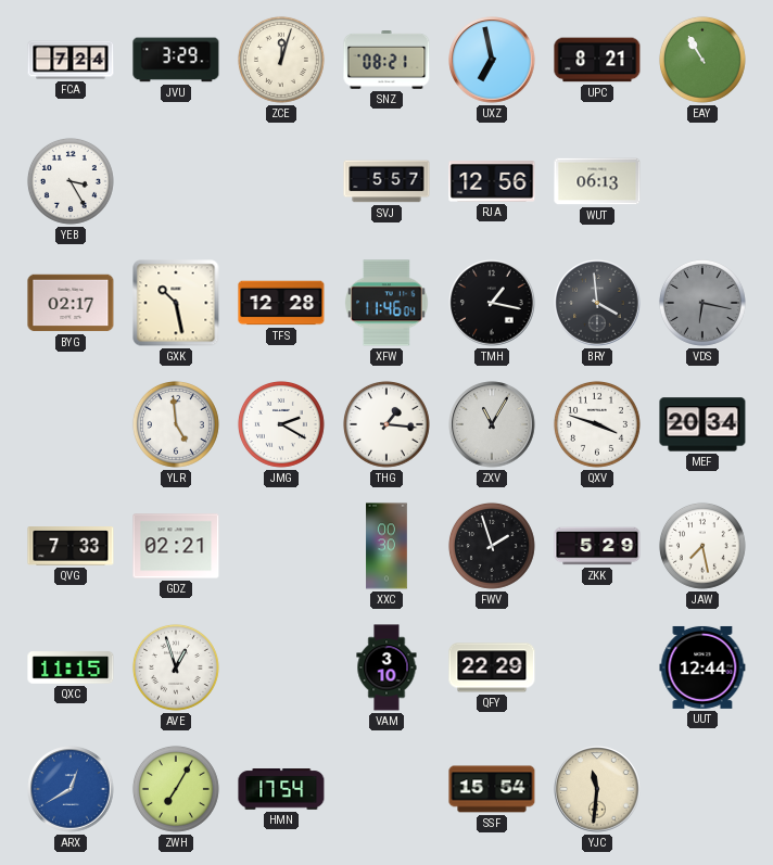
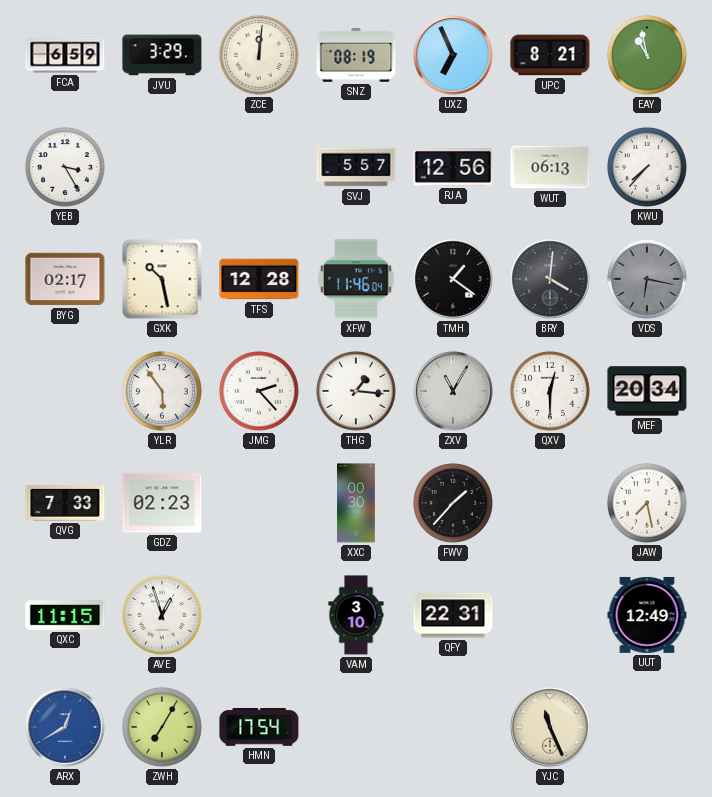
FCA: 7:24 -> 6:59
ZCE: 12:03 -> 12:01
SNZ: 08:21 -> 08:19
UXZ: 6:58 -> 6:56
EAY: 10:55 -> 10:58
KWU: none -> 7:37
TMH: 1:17 -> 1:21
BRY: 3:59 -> 4:01
YLR: 4:59 -> 5:54
JMG: 2:20 -> 2:23
QXV: 3:48 -> 12:30
GDZ: 02:21 -> 02:23
FWV: 1:57 -> 1:37
ZKK: 5:29 -> none
QFY: 22:29 -> 22:31
UUT: 12:44 -> 12:49
SSF: 15:54 -> none
YJC: 11:31 -> 11:26
